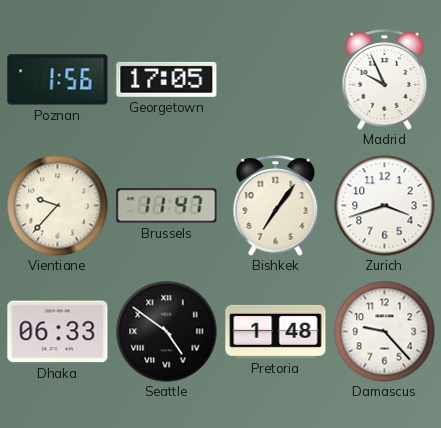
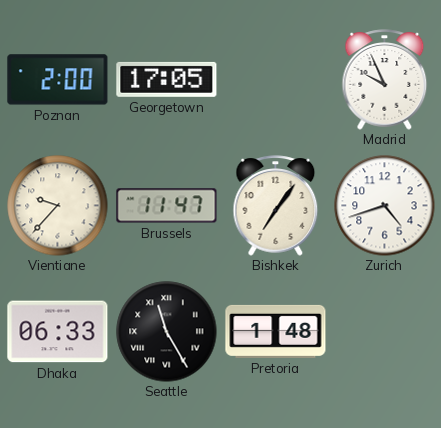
Poznan: 1:56 -> 2:00
Zurich: 3:42 -> 4:42
Seattle: 4:51 -> 11:25
Damascus: 9:23 -> none
